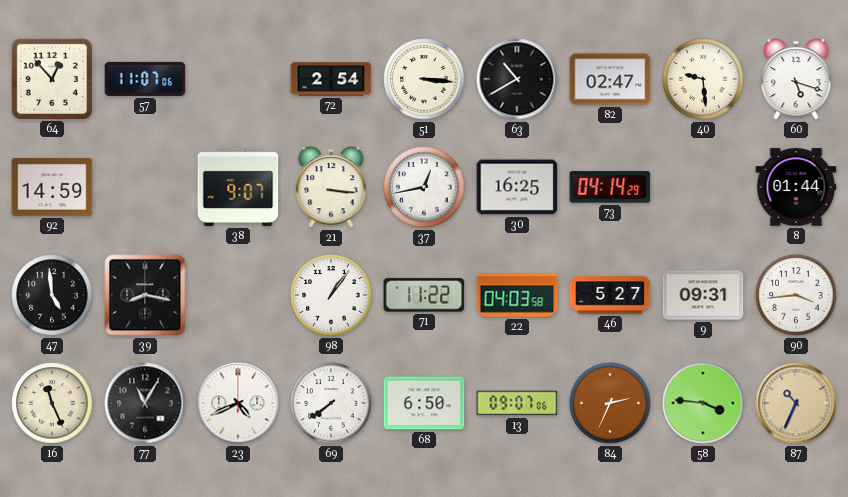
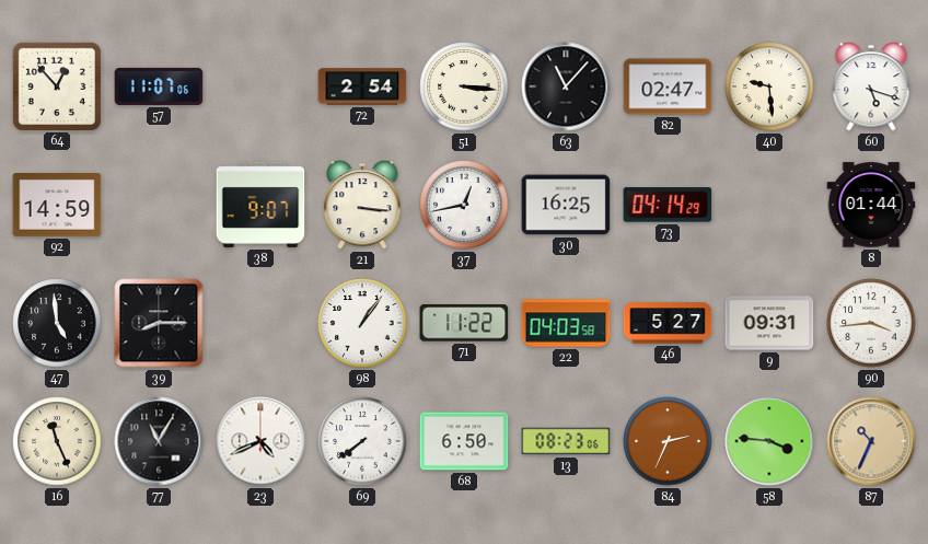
63: 10:40 -> 11:07
39: 8:17 -> 8:15
13: 09:07 -> 08:23
